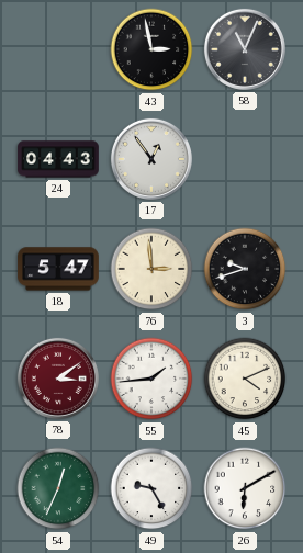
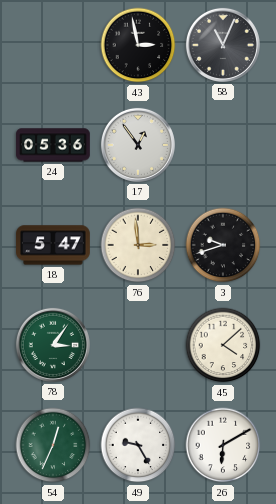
24: 04:43 -> 05:36
78: 3:09 -> 3:06
78 dial: burgundy -> green
55: 1:44 -> none
45: 4:11 -> 4:08
